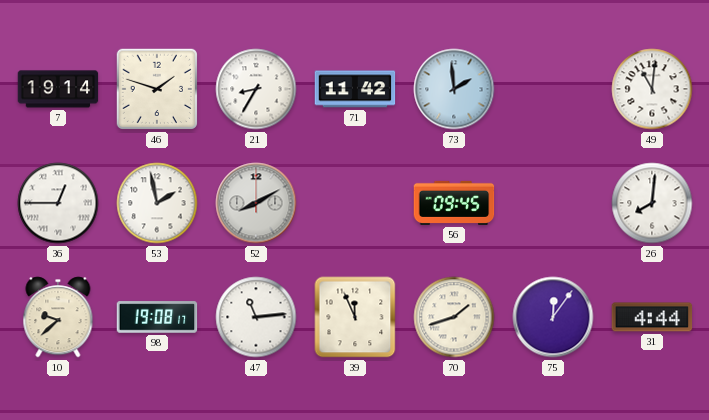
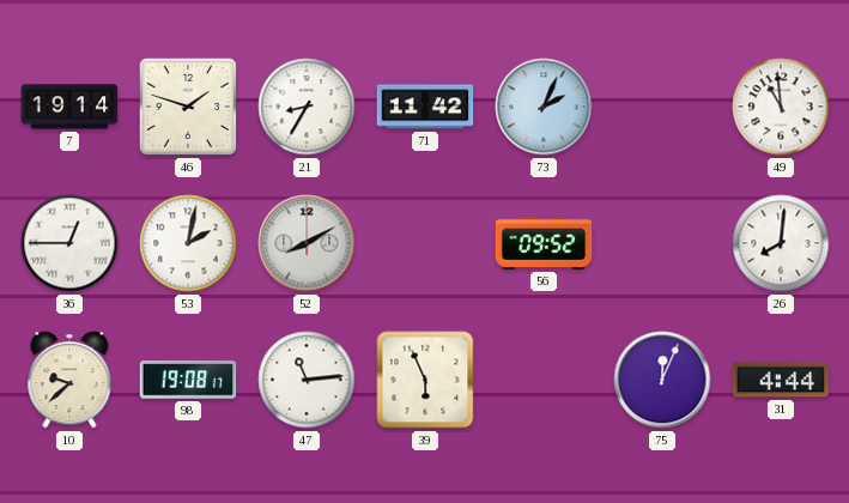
73: 1:59 -> 2:04
49: 11:01 -> 10:59
53: 1:58 -> 2:02
56: 09:45 -> 09:52
39: 11:56 -> 5:56
70: 1:42 -> none
75: 12:06 -> 12:04
